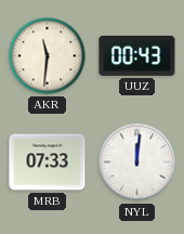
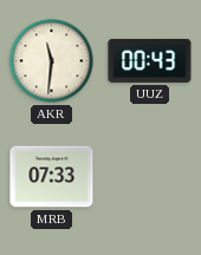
NYL: 12:01 -> none
